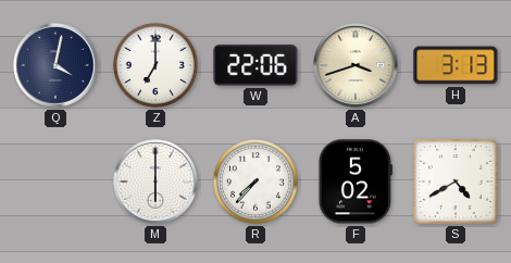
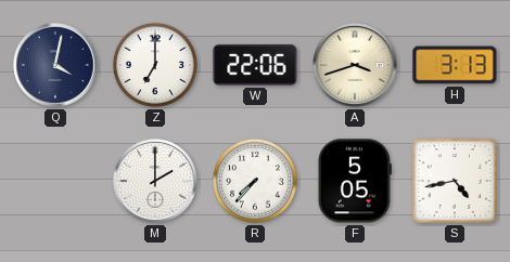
M: 6:00 -> 2:00
F: 5:02 -> 5:05
S: 4:40 -> 4:43
